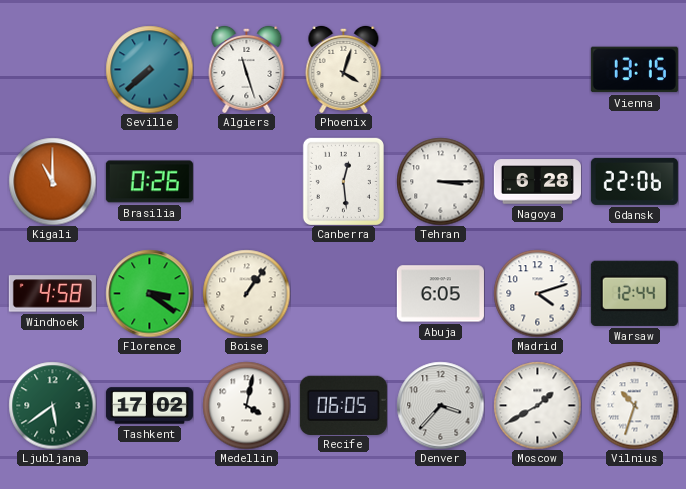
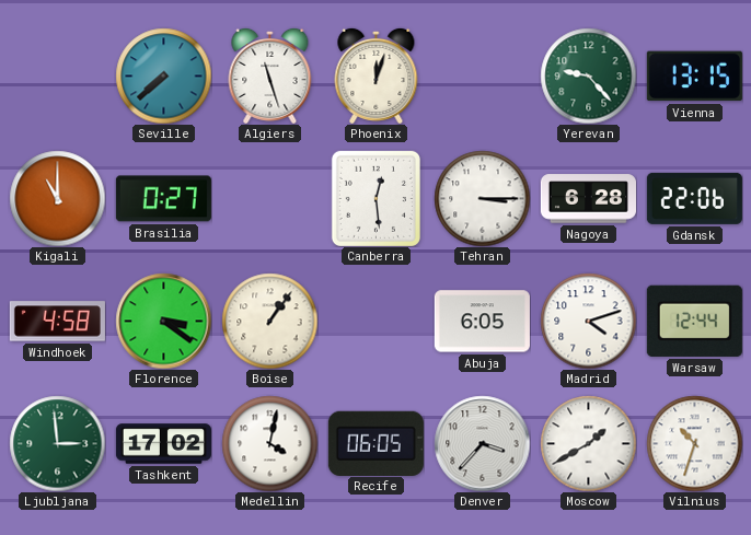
Phoenix: 4:03 -> 12:03
Yerevan: none -> 9:23
Brasilia: 0:26 -> 0:27
Ljubljana: 5:39 -> 2:59
